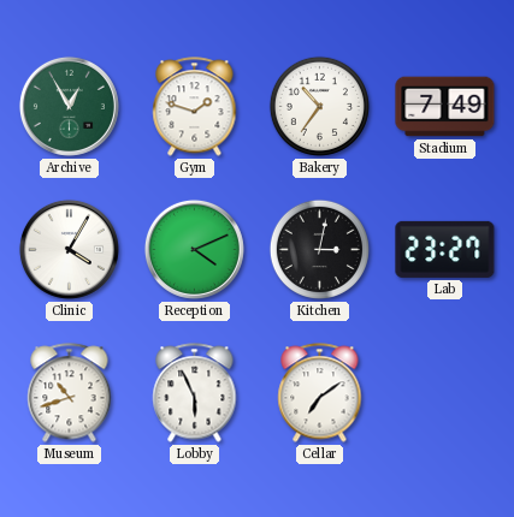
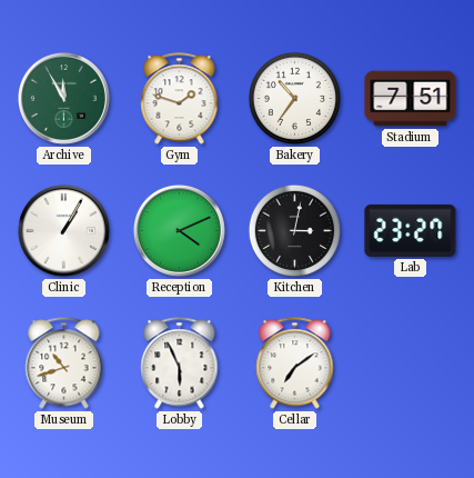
Archive: 12:55 -> 11:55
Stadium: 7:49 -> 7:51
Clinic: 4:05 -> 1:05
